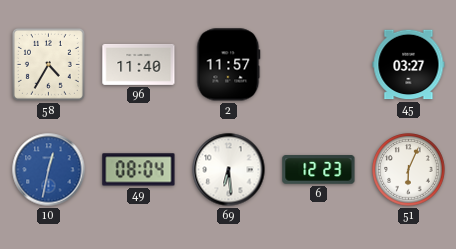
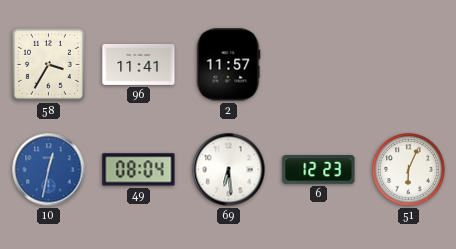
58: 4:35 -> 3:35
96: 11:40 -> 11:41
45: 03:27 -> none
